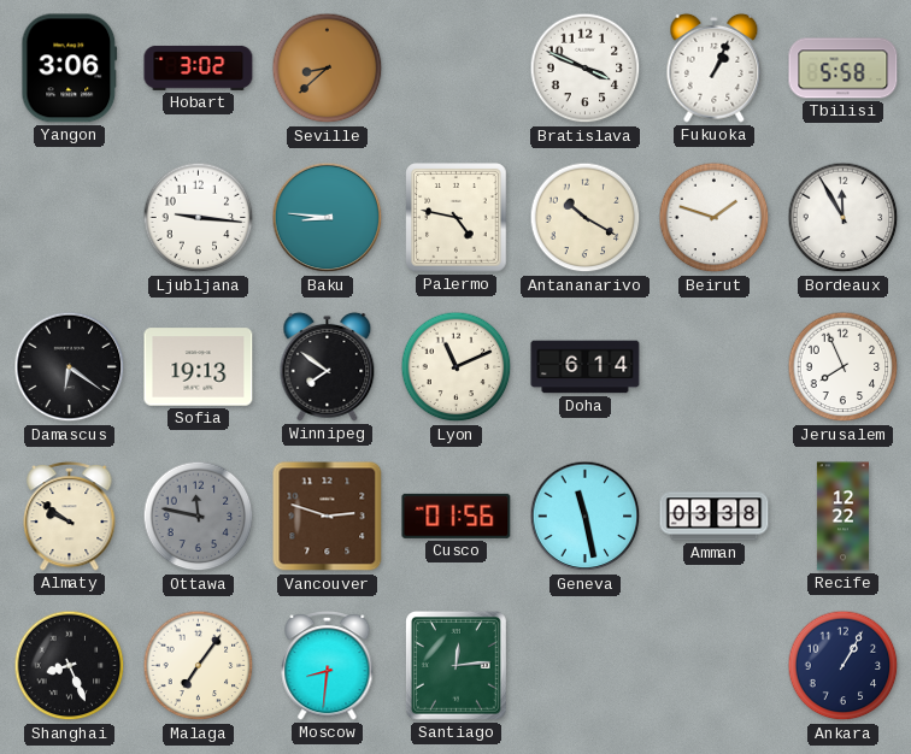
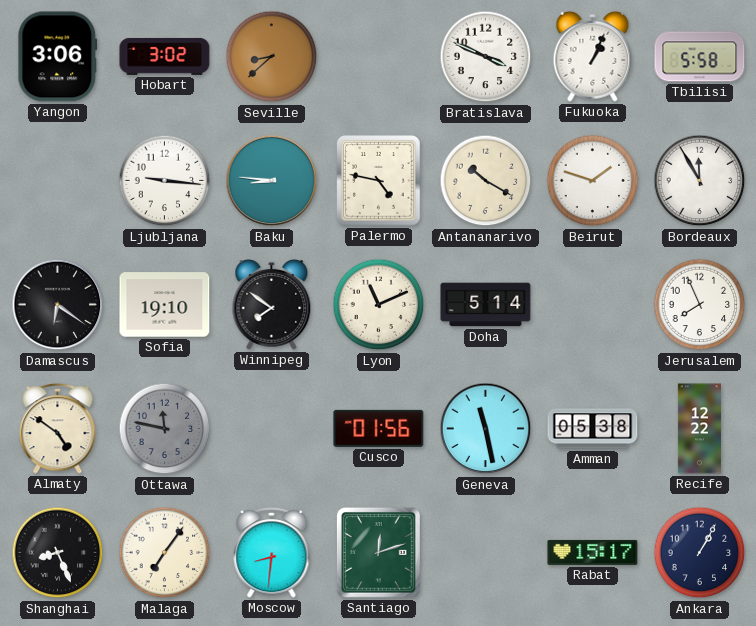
Sofia: 19:13 -> 19:10
Doha: 6:14 -> 5:14
Almaty: 9:51 -> 4:51
Vancouver: 2:48 -> none
Amman: 03:38 -> 05:38
Santiago: 12:14 -> 12:12
Rabat: none -> 15:17
